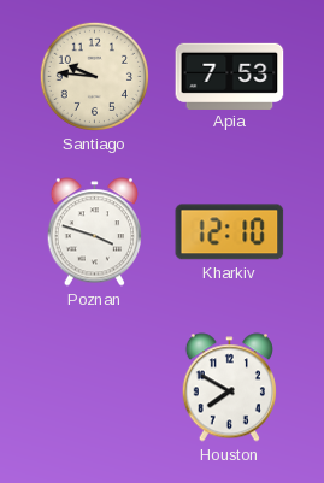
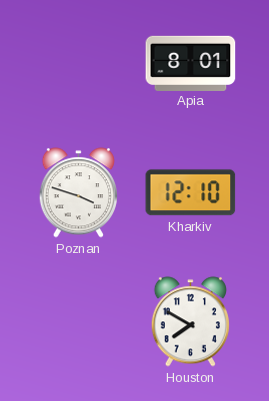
Santiago: 9:46 -> none
Apia: 7:53 -> 8:01
